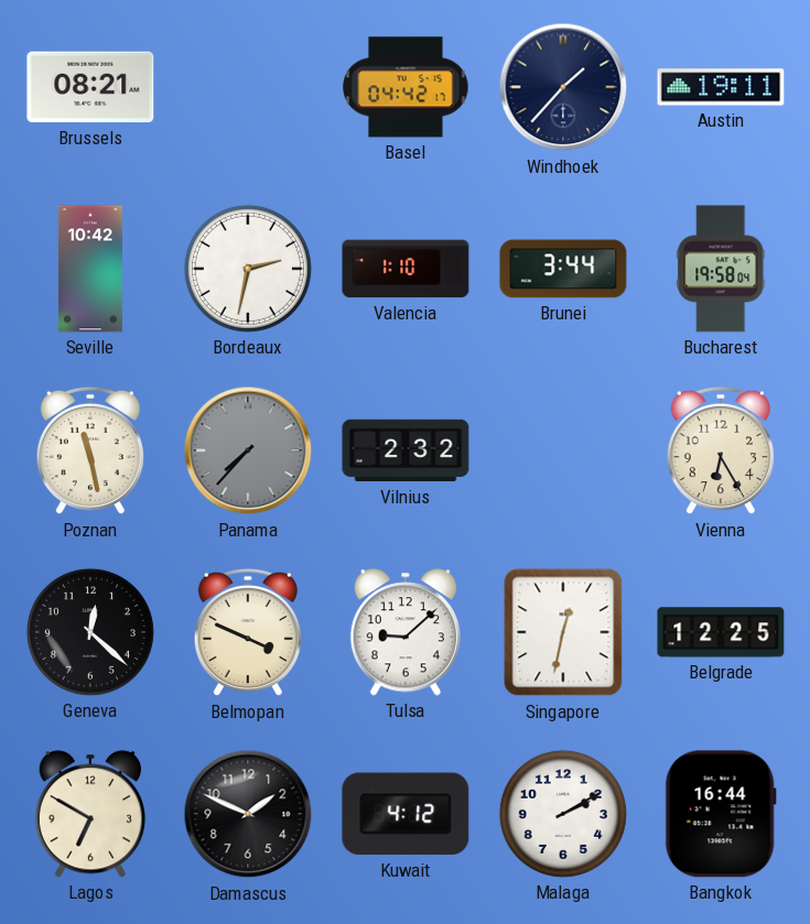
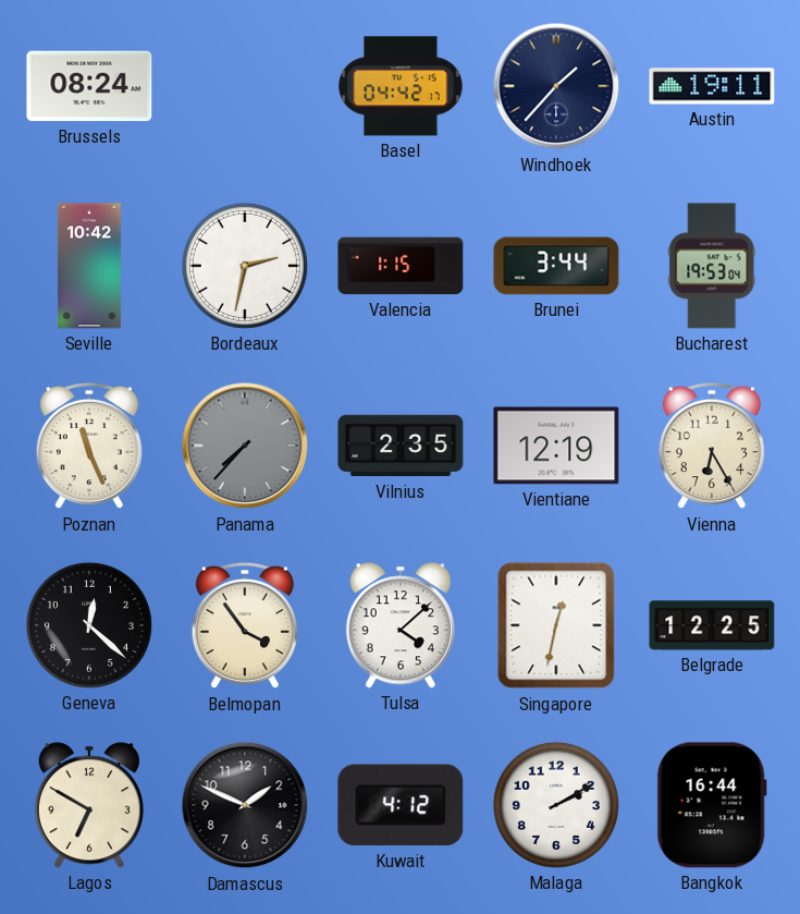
Brussels: 08:21 -> 08:24
Valencia: 1:10 -> 1:15
Bucharest: 19:58 -> 19:53
Poznan: 11:28 -> 11:26
Vilnius: 2:32 -> 2:35
Vientiane: none -> 12:19
Belmopan: 3:49 -> 3:54
Tulsa: 9:08 -> 4:08
